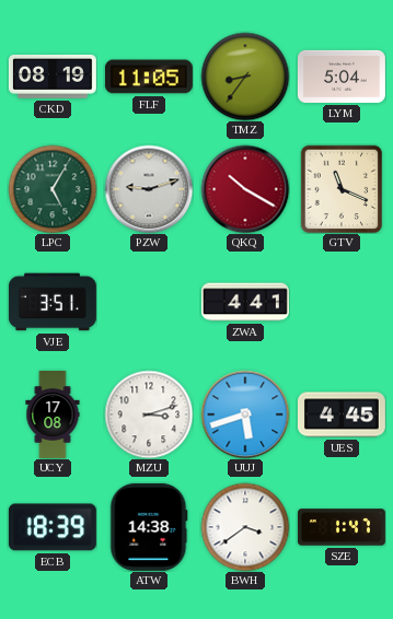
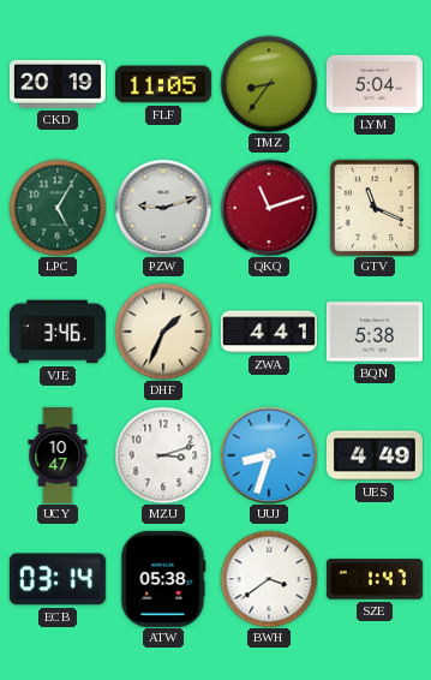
CKD: 08:19 -> 20:19
QKQ: 10:20 -> 11:12
VJE: 3:51 -> 3:46
DHF: none -> 1:34
BQN: none -> 5:38
UCY: 17:08 -> 10:47
UUJ: 5:42 -> 8:33
UES: 4:45 -> 4:49
ECB: 18:39 -> 03:14
ATW: 14:38 -> 05:38
